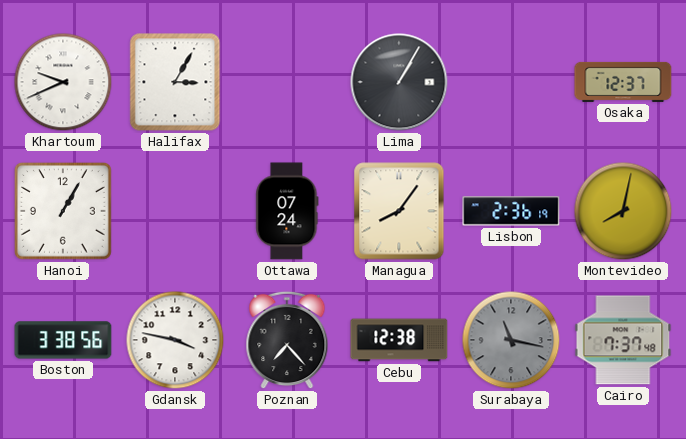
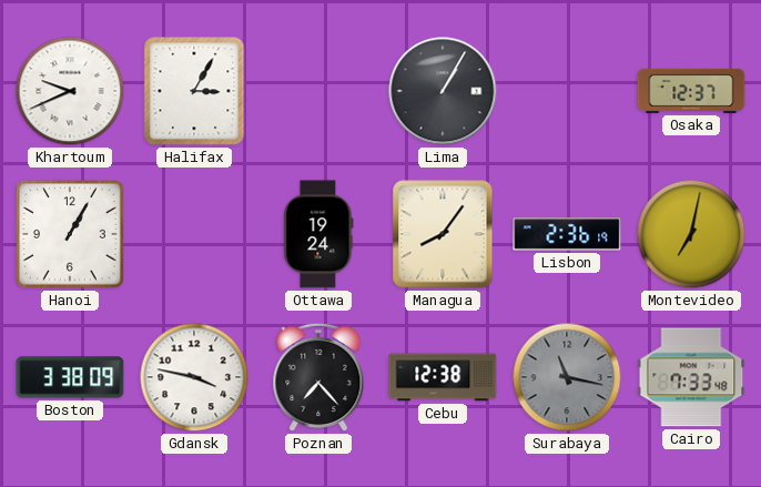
Ottawa: 07:24 -> 19:24
Montevideo: 8:02 -> 7:02
Boston: 3:38:56 -> 3:38:09
Cairo: 7:37 -> 7:33
